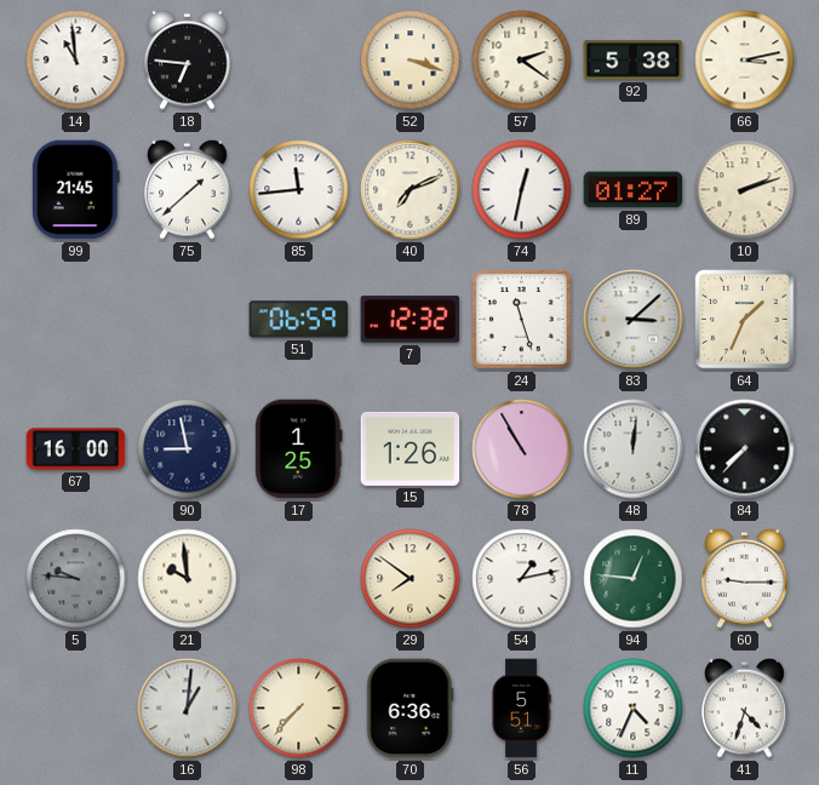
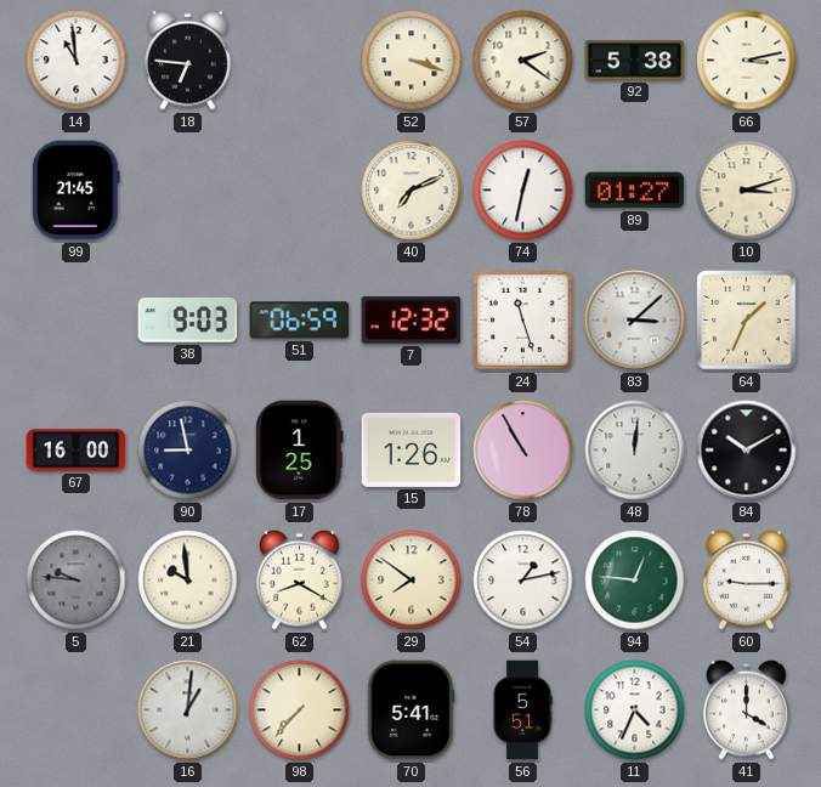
75: 1:38 -> none
85: 11:44 -> none
10: 2:12 -> 3:12
38: none -> 9:03
84: 7:37 -> 10:10
62: none -> 8:20
70: 6:36 -> 5:41
41: 4:33 -> 4:00
